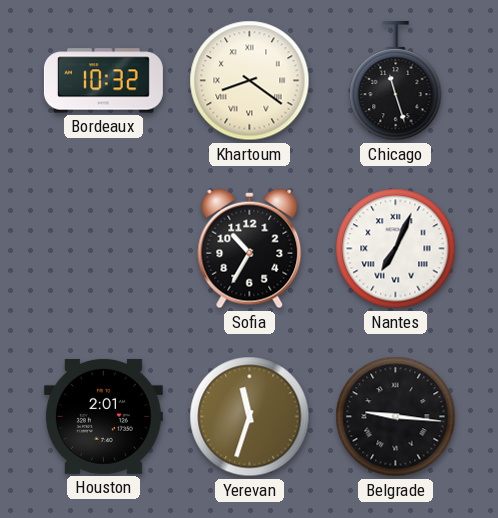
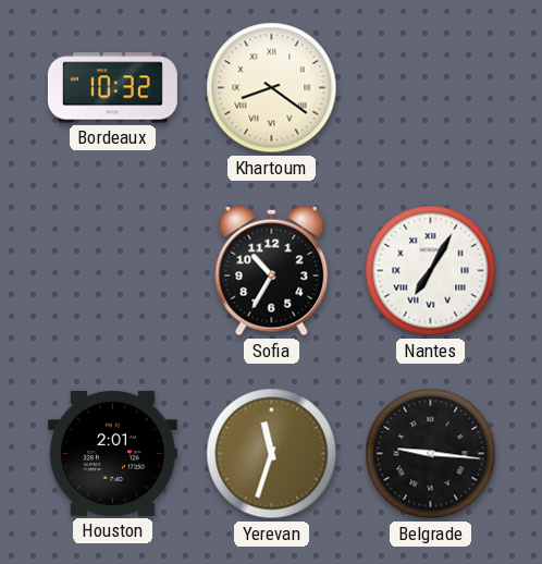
Chicago: 11:27 -> none
Nantes: 7:04 -> 7:05
